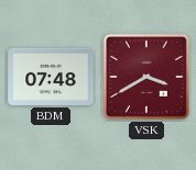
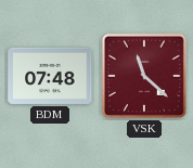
VSK: 3:40 -> 11:22
